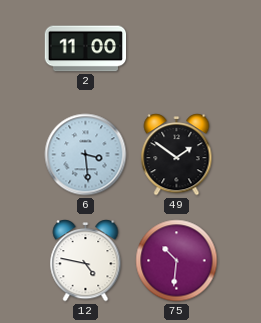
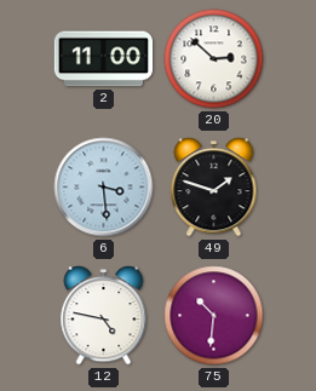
20: none -> 2:52
49: 1:51 -> 1:48
